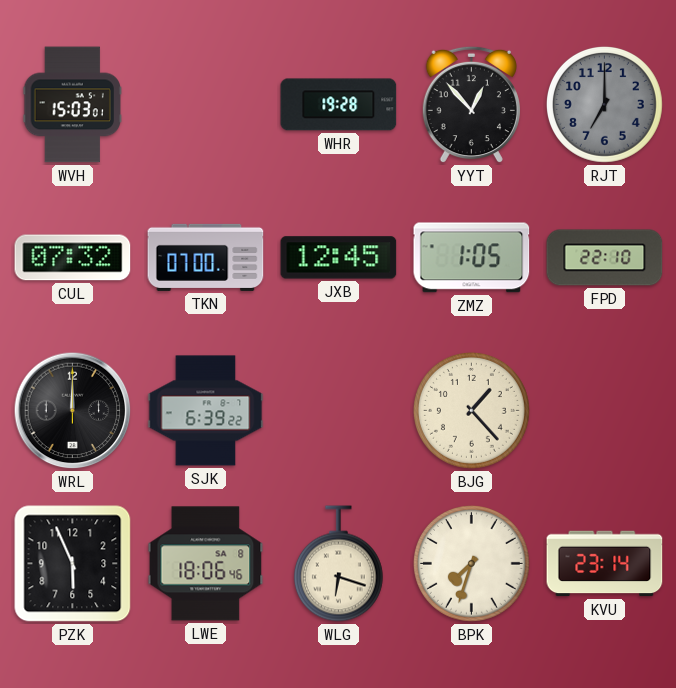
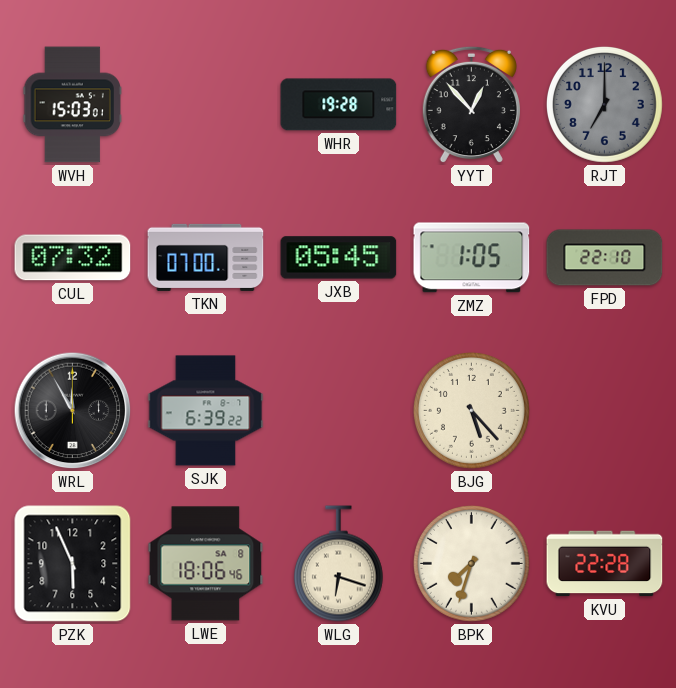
JXB: 12:45 -> 05:45
WRL: 12:00 -> 11:55
BJG: 1:23 -> 5:23
KVU: 23:14 -> 22:28
